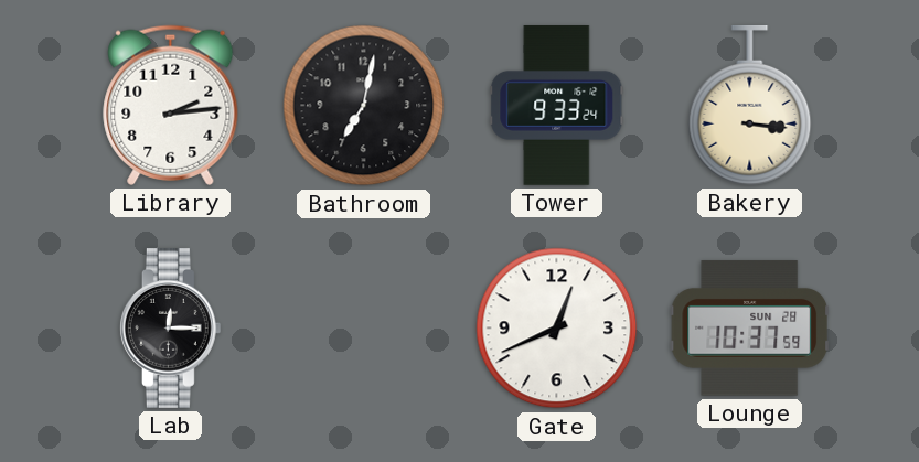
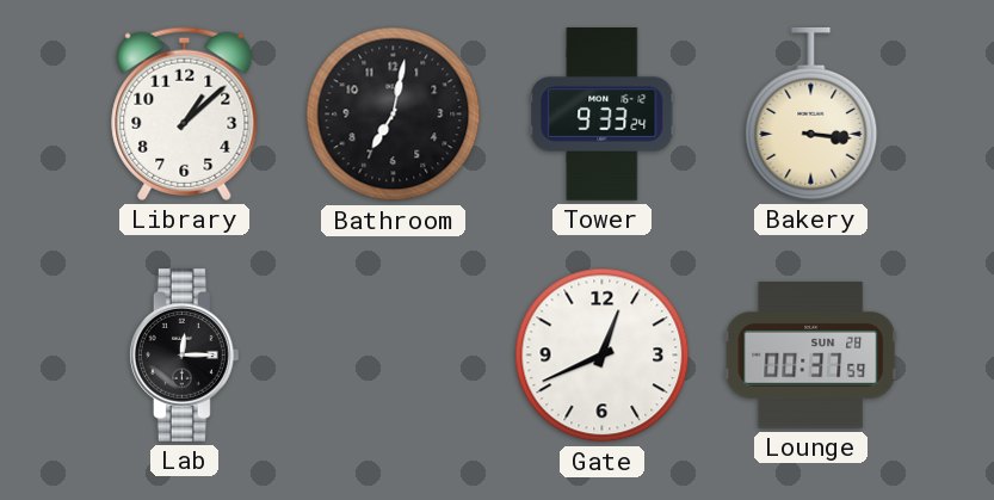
Library: 2:14 -> 1:08
Lounge: 10:37 -> 00:37
